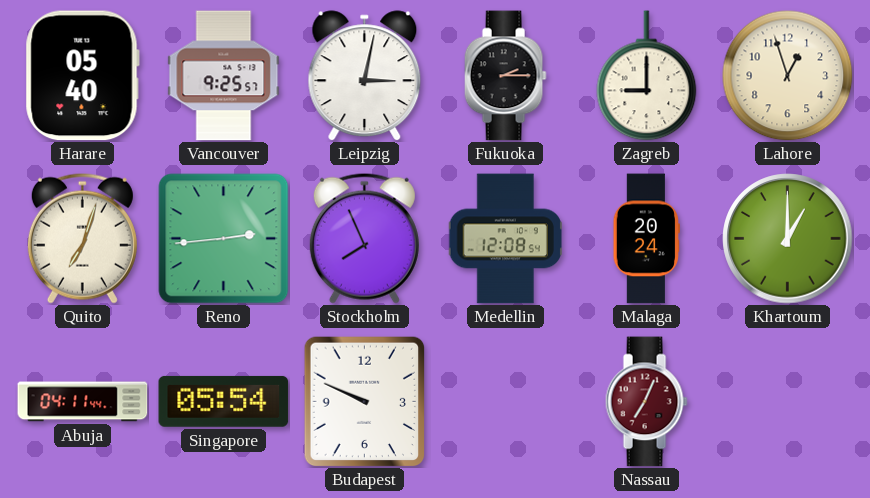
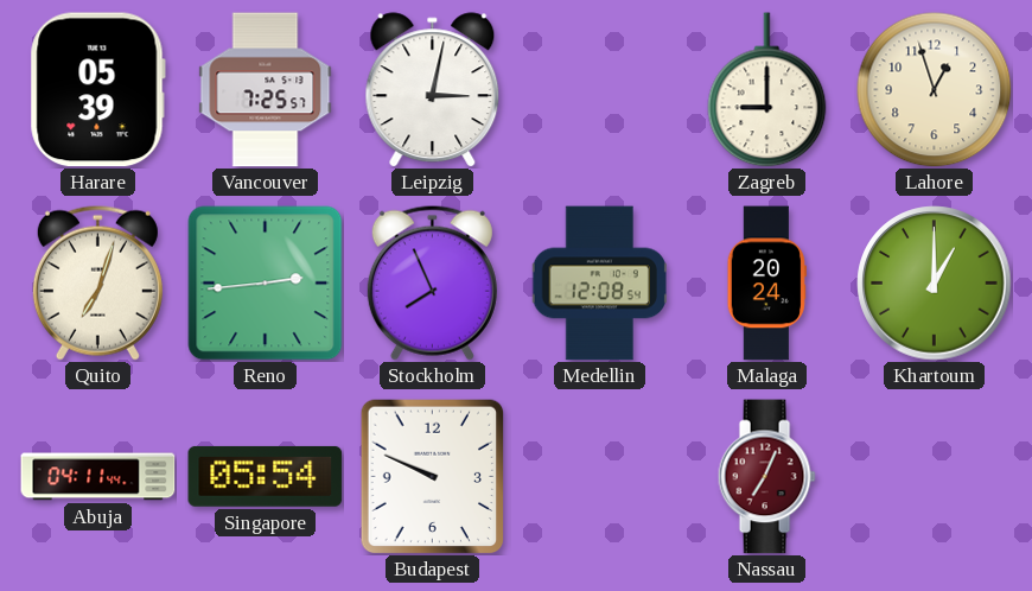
Harare: 05:40 -> 05:39
Vancouver: 9:25 -> 7:25
Fukuoka: 2:15 -> none
